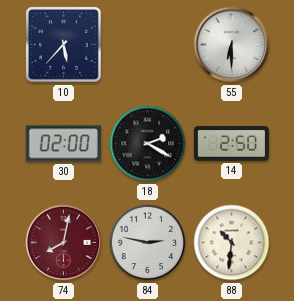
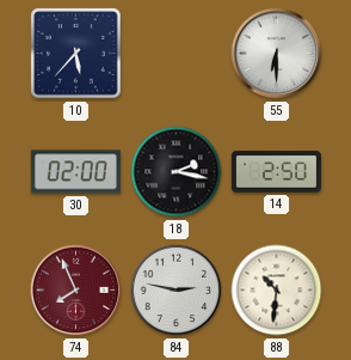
18: 2:20 -> 2:17
74: 8:02 -> 7:56
